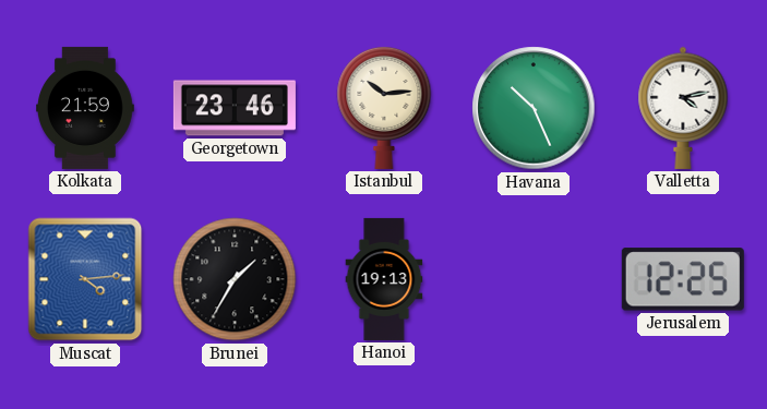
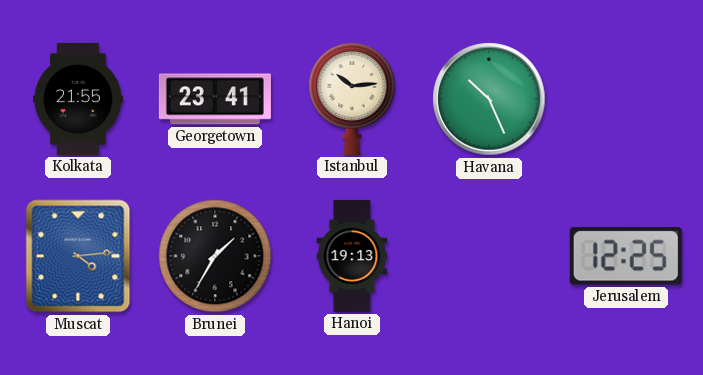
Kolkata: 21:59 -> 21:55
Georgetown: 23:46 -> 23:41
Valletta: 4:13 -> none
